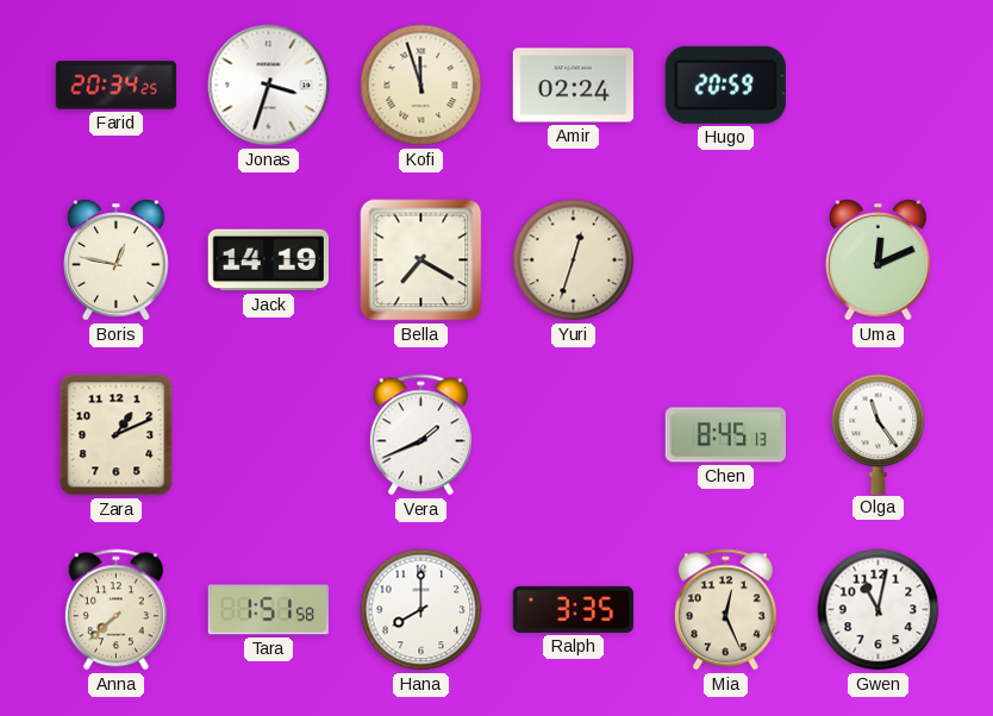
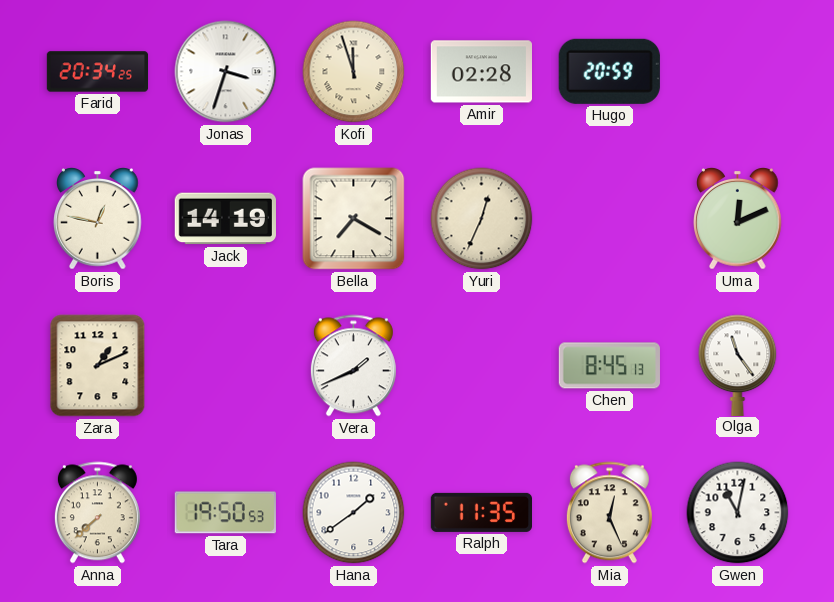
Amir: 02:24 -> 02:28
Yuri: 12:33 -> 12:34
Tara: 1:51 -> 19:50
Hana: 8:00 -> 1:39
Ralph: 3:35 -> 11:35
